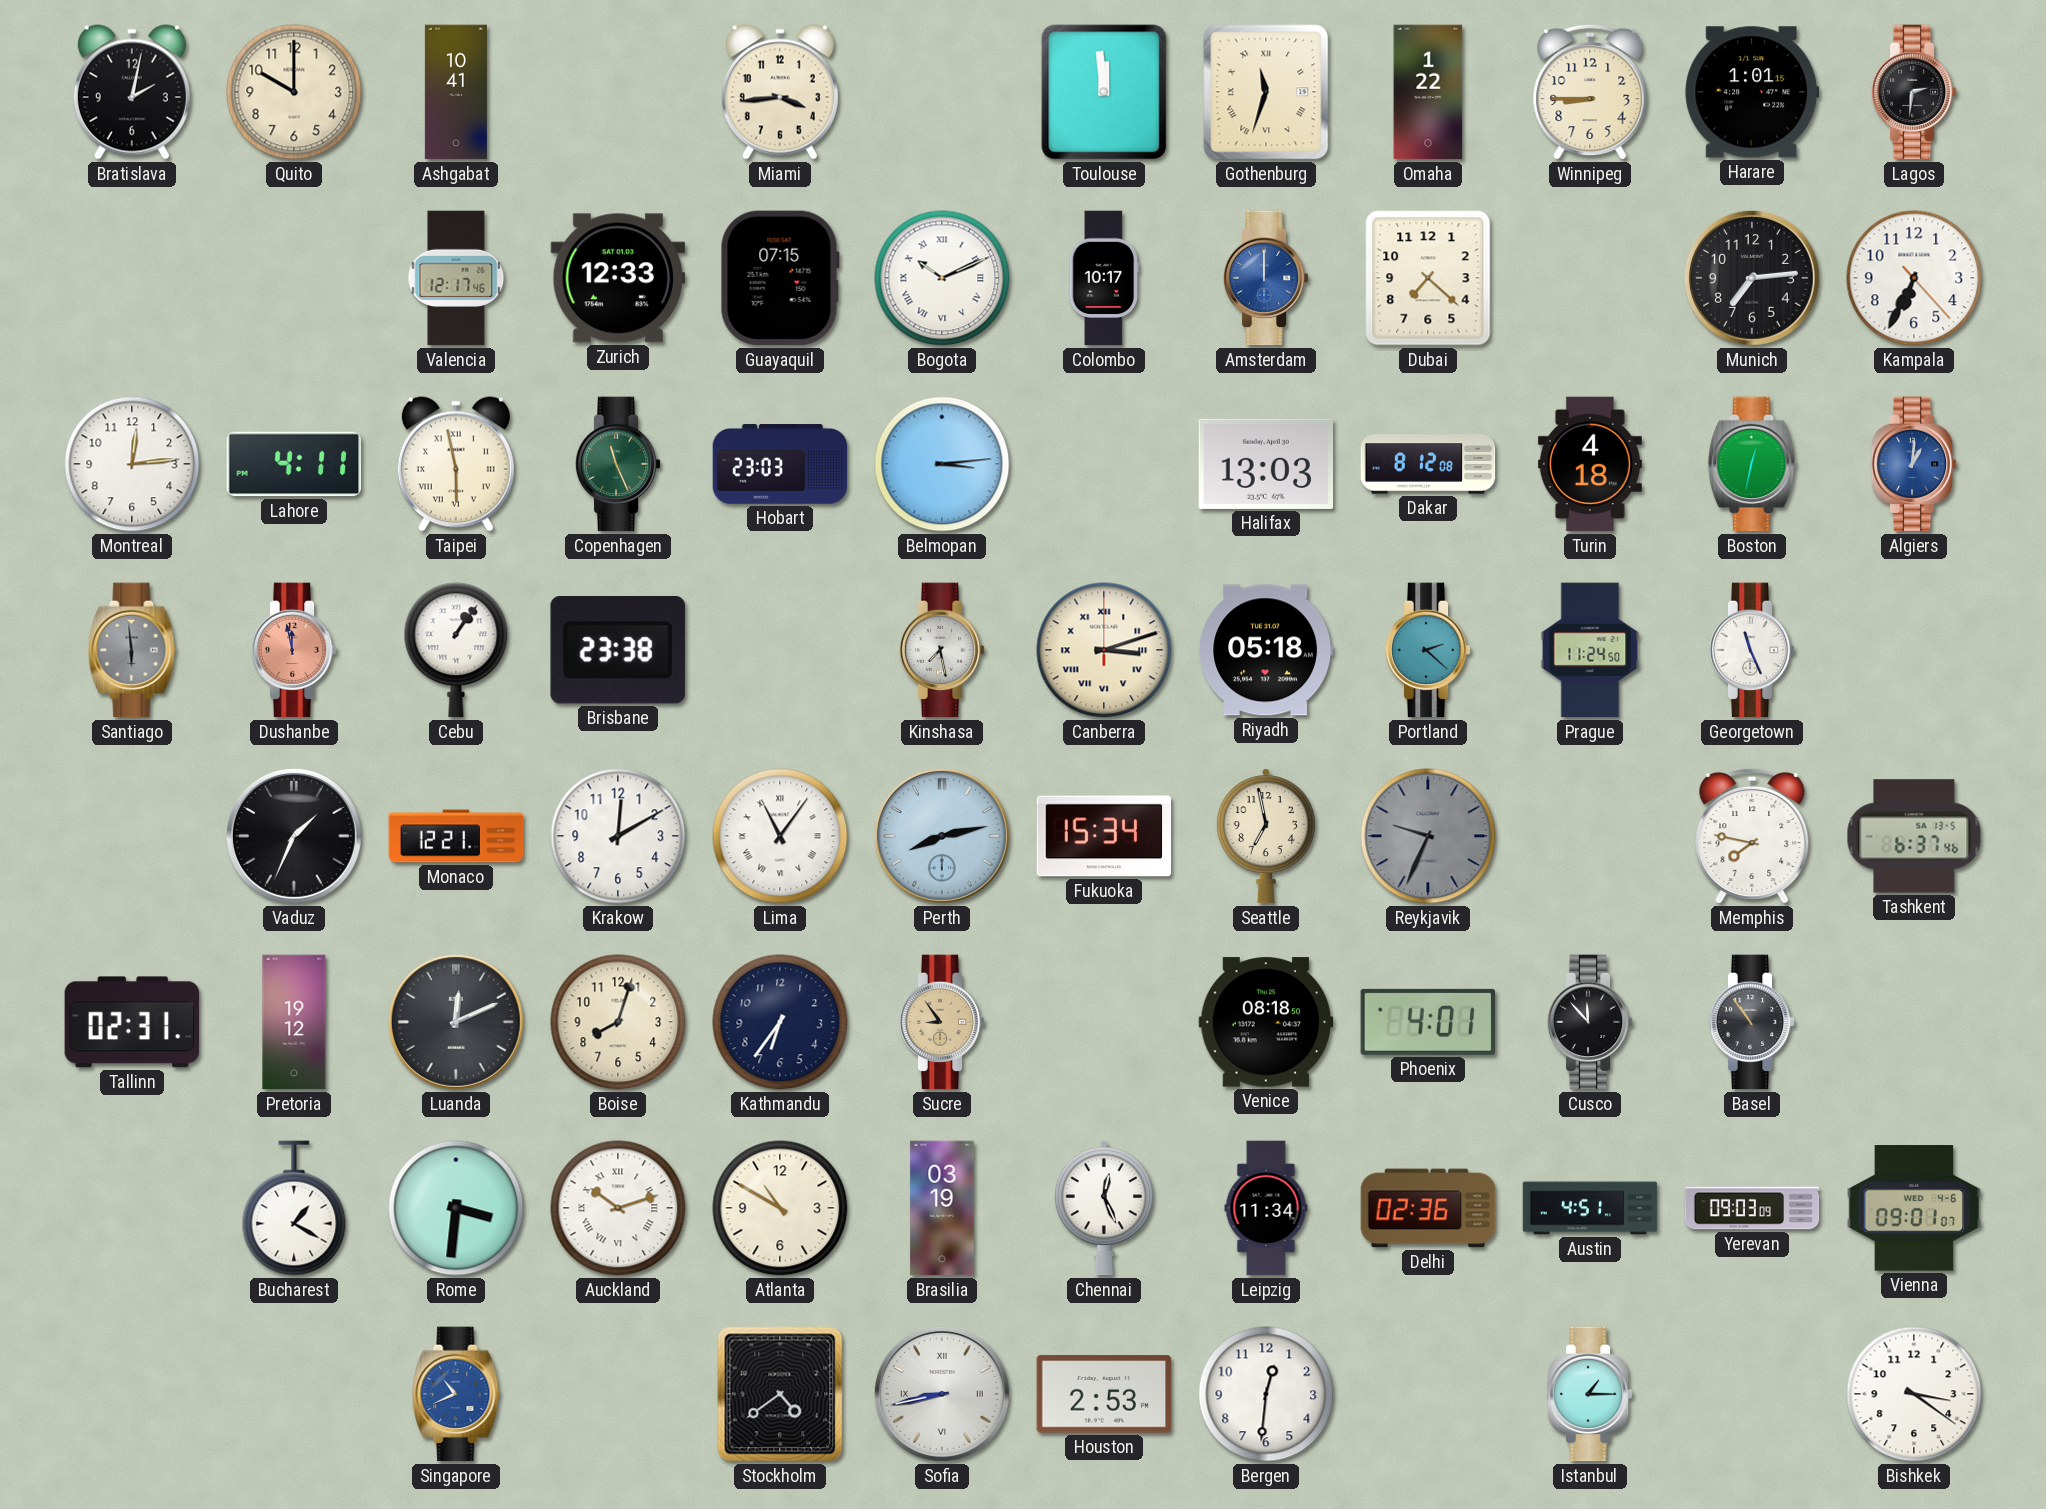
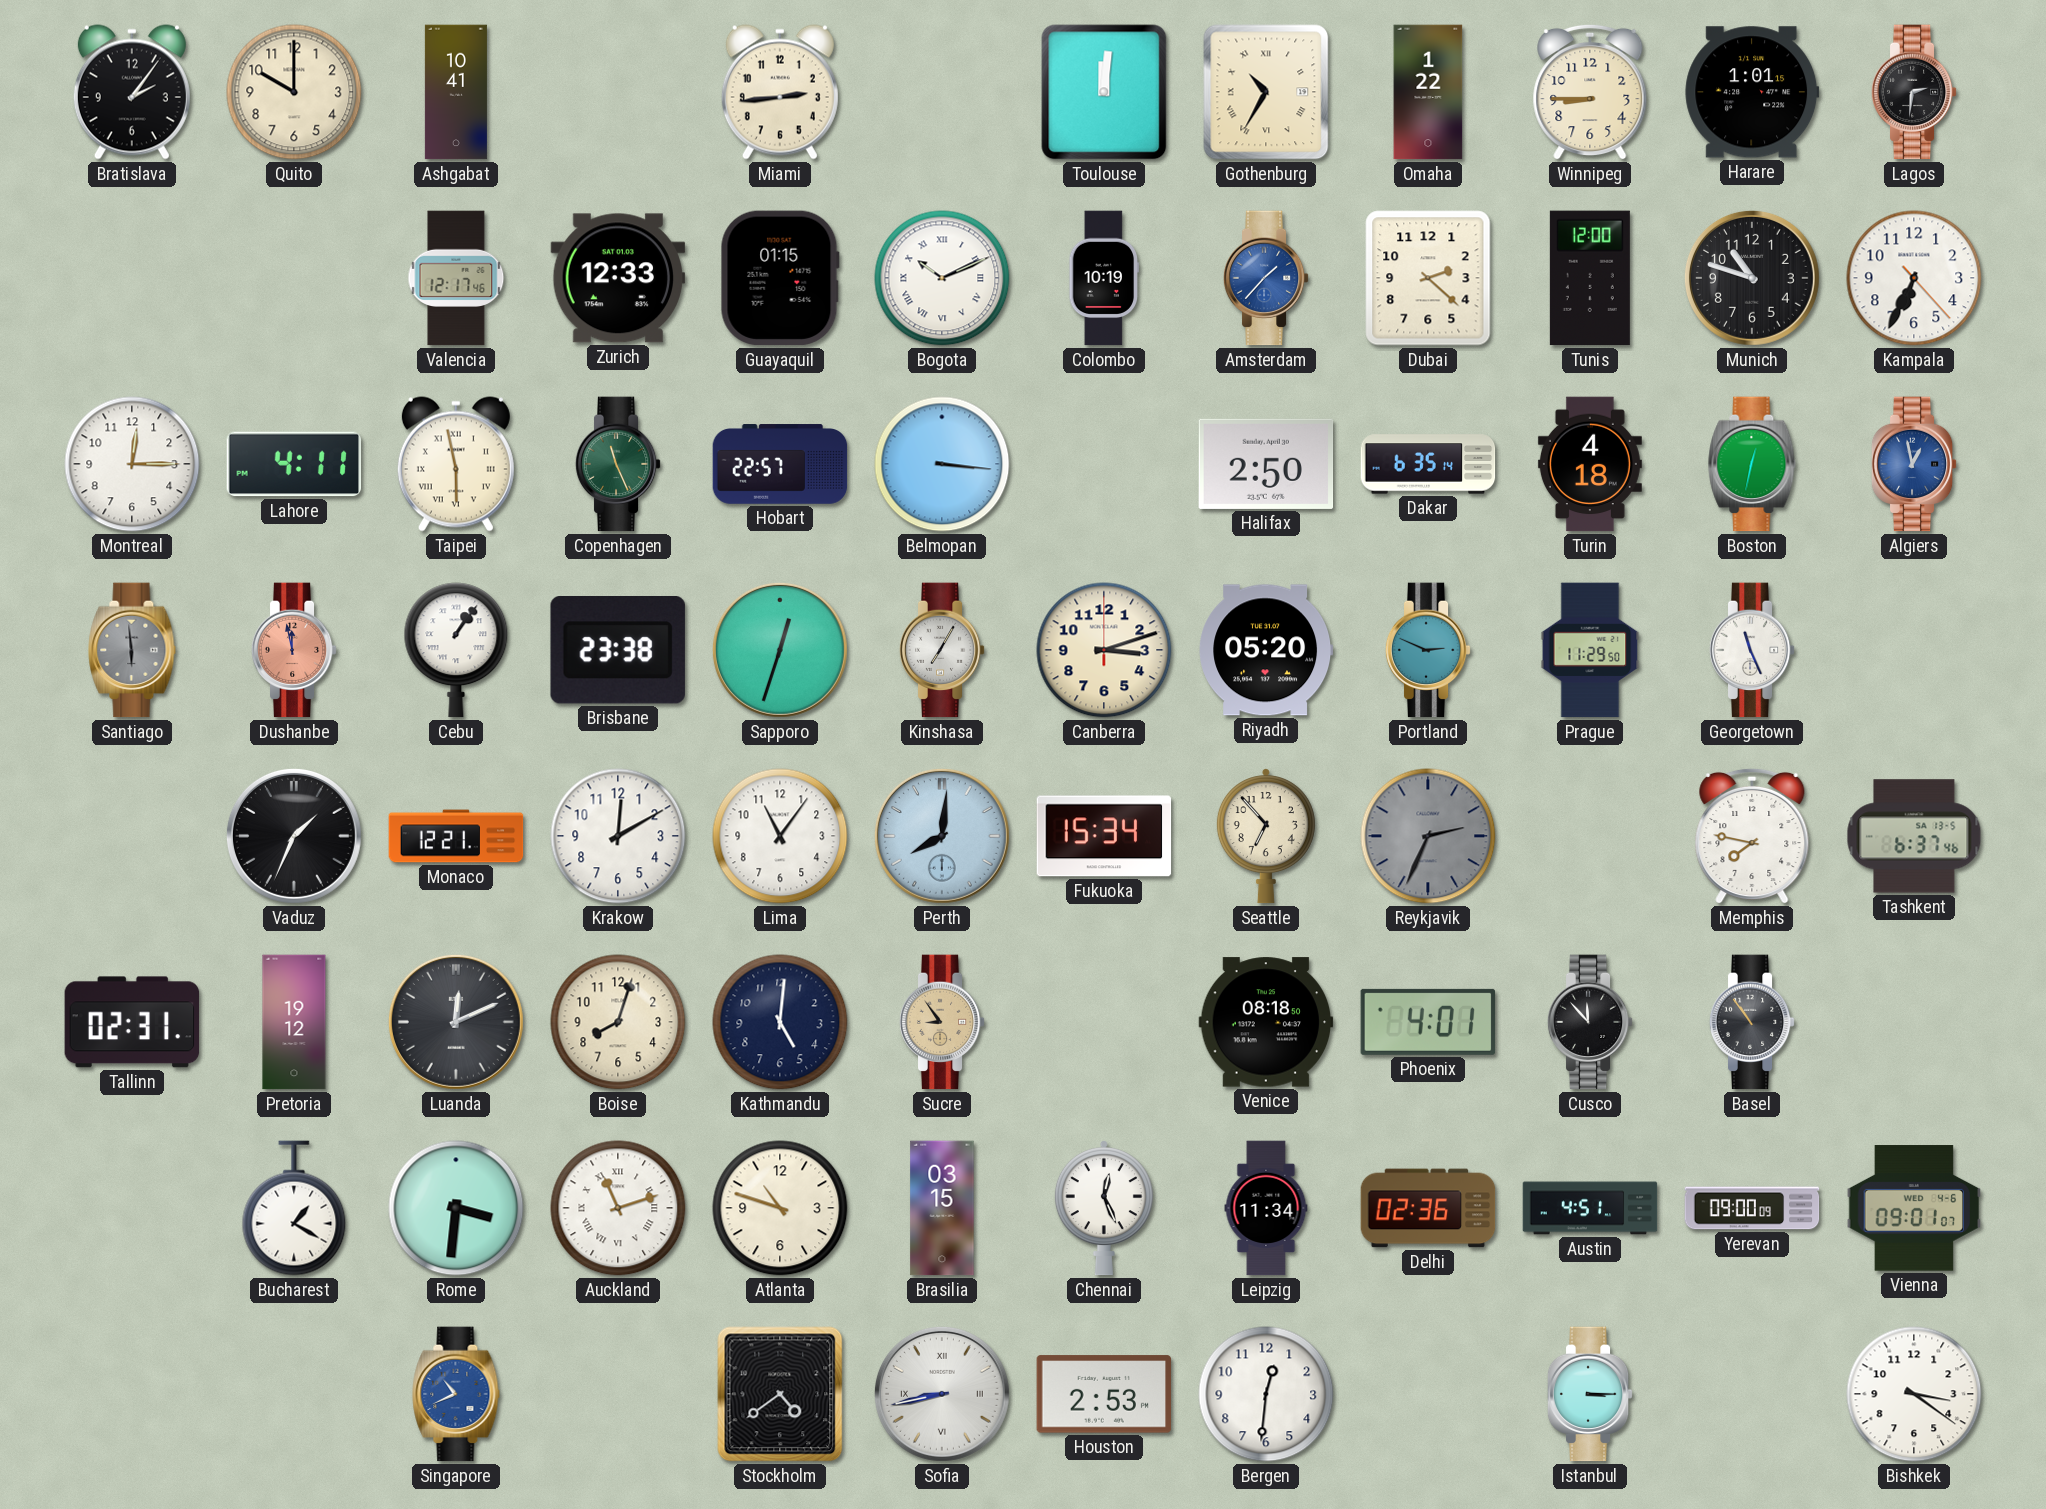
Bratislava: 2:02 -> 2:06
Miami: 3:44 -> 2:44
Toulouse: 11:59 -> 12:01
Gothenburg: 11:33 -> 10:35
Guayaquil: 07:15 -> 01:15
Colombo: 10:17 -> 10:19
Amsterdam: 12:00 -> 1:37
Dubai: 7:22 -> 2:22
Tunis: none -> 12:00
Munich: 7:14 -> 10:48
Montreal: 12:14 -> 12:15
Hobart: 23:03 -> 22:57
Belmopan: 3:14 -> 3:16
Halifax: 13:03 -> 2:50
Dakar: 8:12 -> 6:35
Algiers: 1:01 -> 12:58
Sapporo: none -> 12:33
Kinshasa: 7:28 -> 7:05
Canberra numerals: Roman -> Arabic
Riyadh: 05:18 -> 05:20
Portland: 2:22 -> 2:49
Prague: 11:24 -> 11:29
Lima numerals: Roman -> Arabic
Perth: 8:13 -> 8:01
Seattle: 6:58 -> 6:53
Reykjavik: 9:34 -> 2:34
Kathmandu: 6:36 -> 5:01
Auckland: 10:12 -> 11:12
Atlanta: 10:50 -> 10:48
Brasilia: 03:19 -> 03:15
Yerevan: 09:03 -> 09:00
Istanbul: 1:15 -> 3:15
